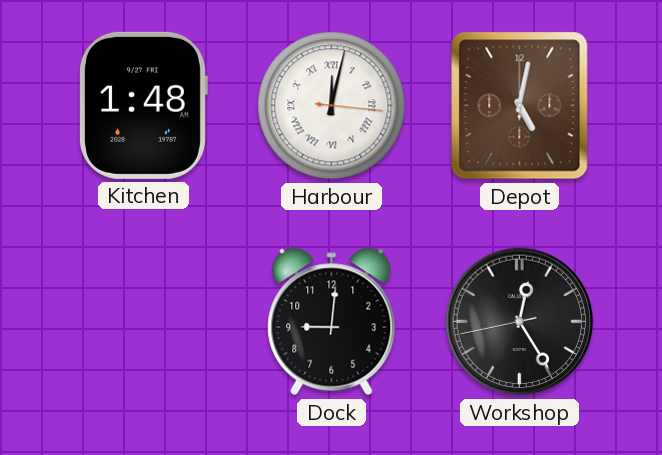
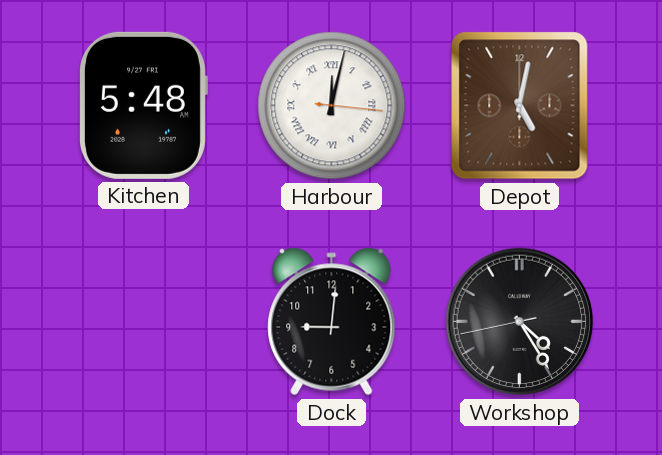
Kitchen: 1:48 -> 5:48
Workshop: 12:24 -> 4:24
